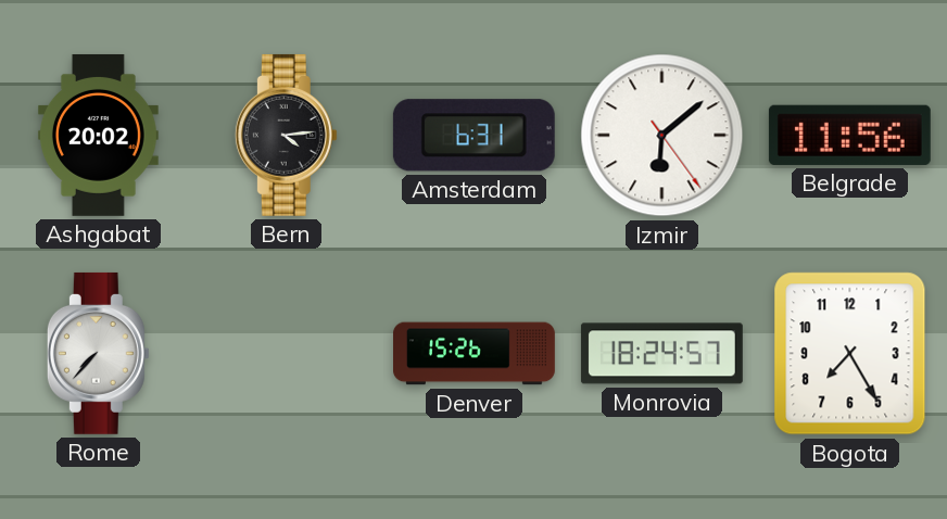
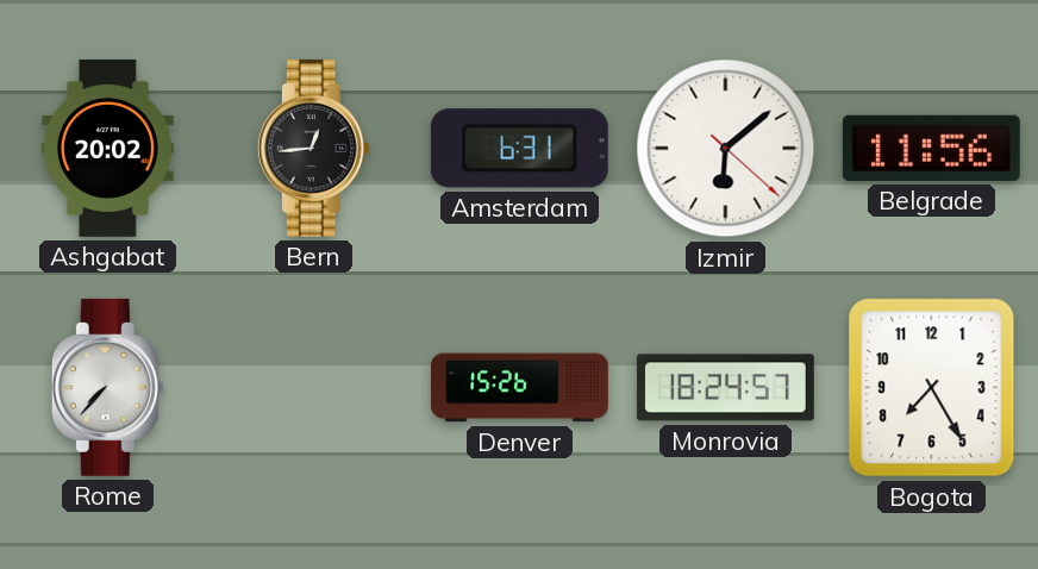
Bern: 4:14 -> 12:44
Izmir: 6:08:24 -> 6:08:22
